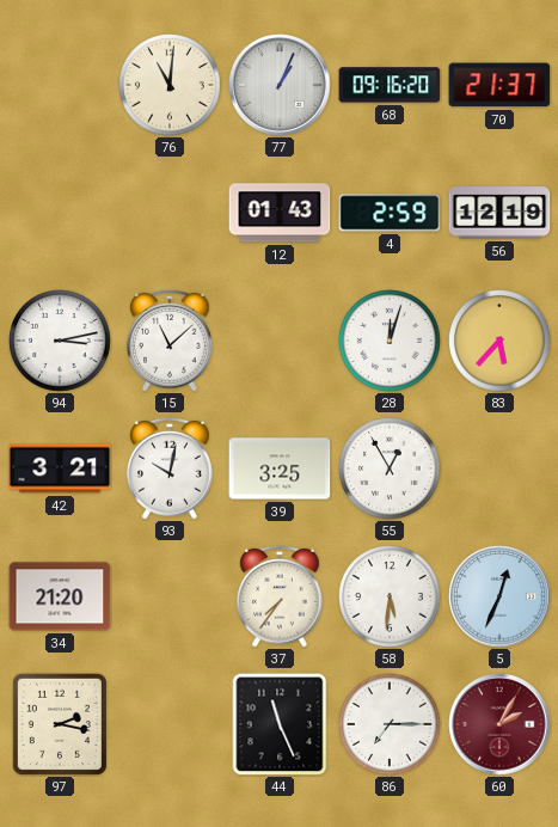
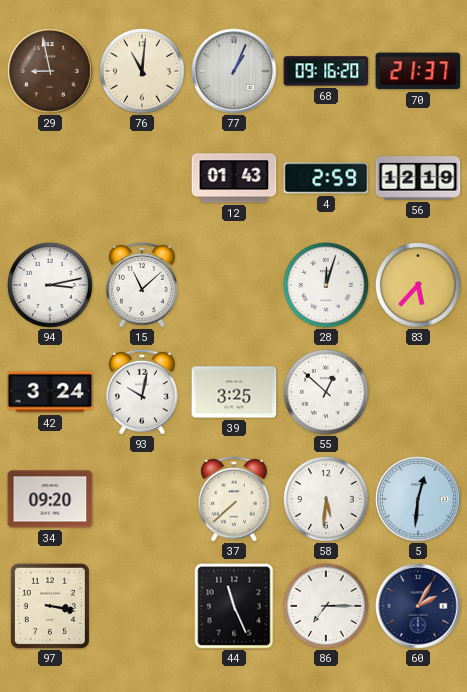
29: none -> 8:58
42: 3:21 -> 3:24
55: 12:55 -> 12:52
34: 21:20 -> 09:20
37: 7:36 -> 7:38
5: 12:34 -> 12:31
97: 2:17 -> 3:17
60 dial: burgundy -> navy
